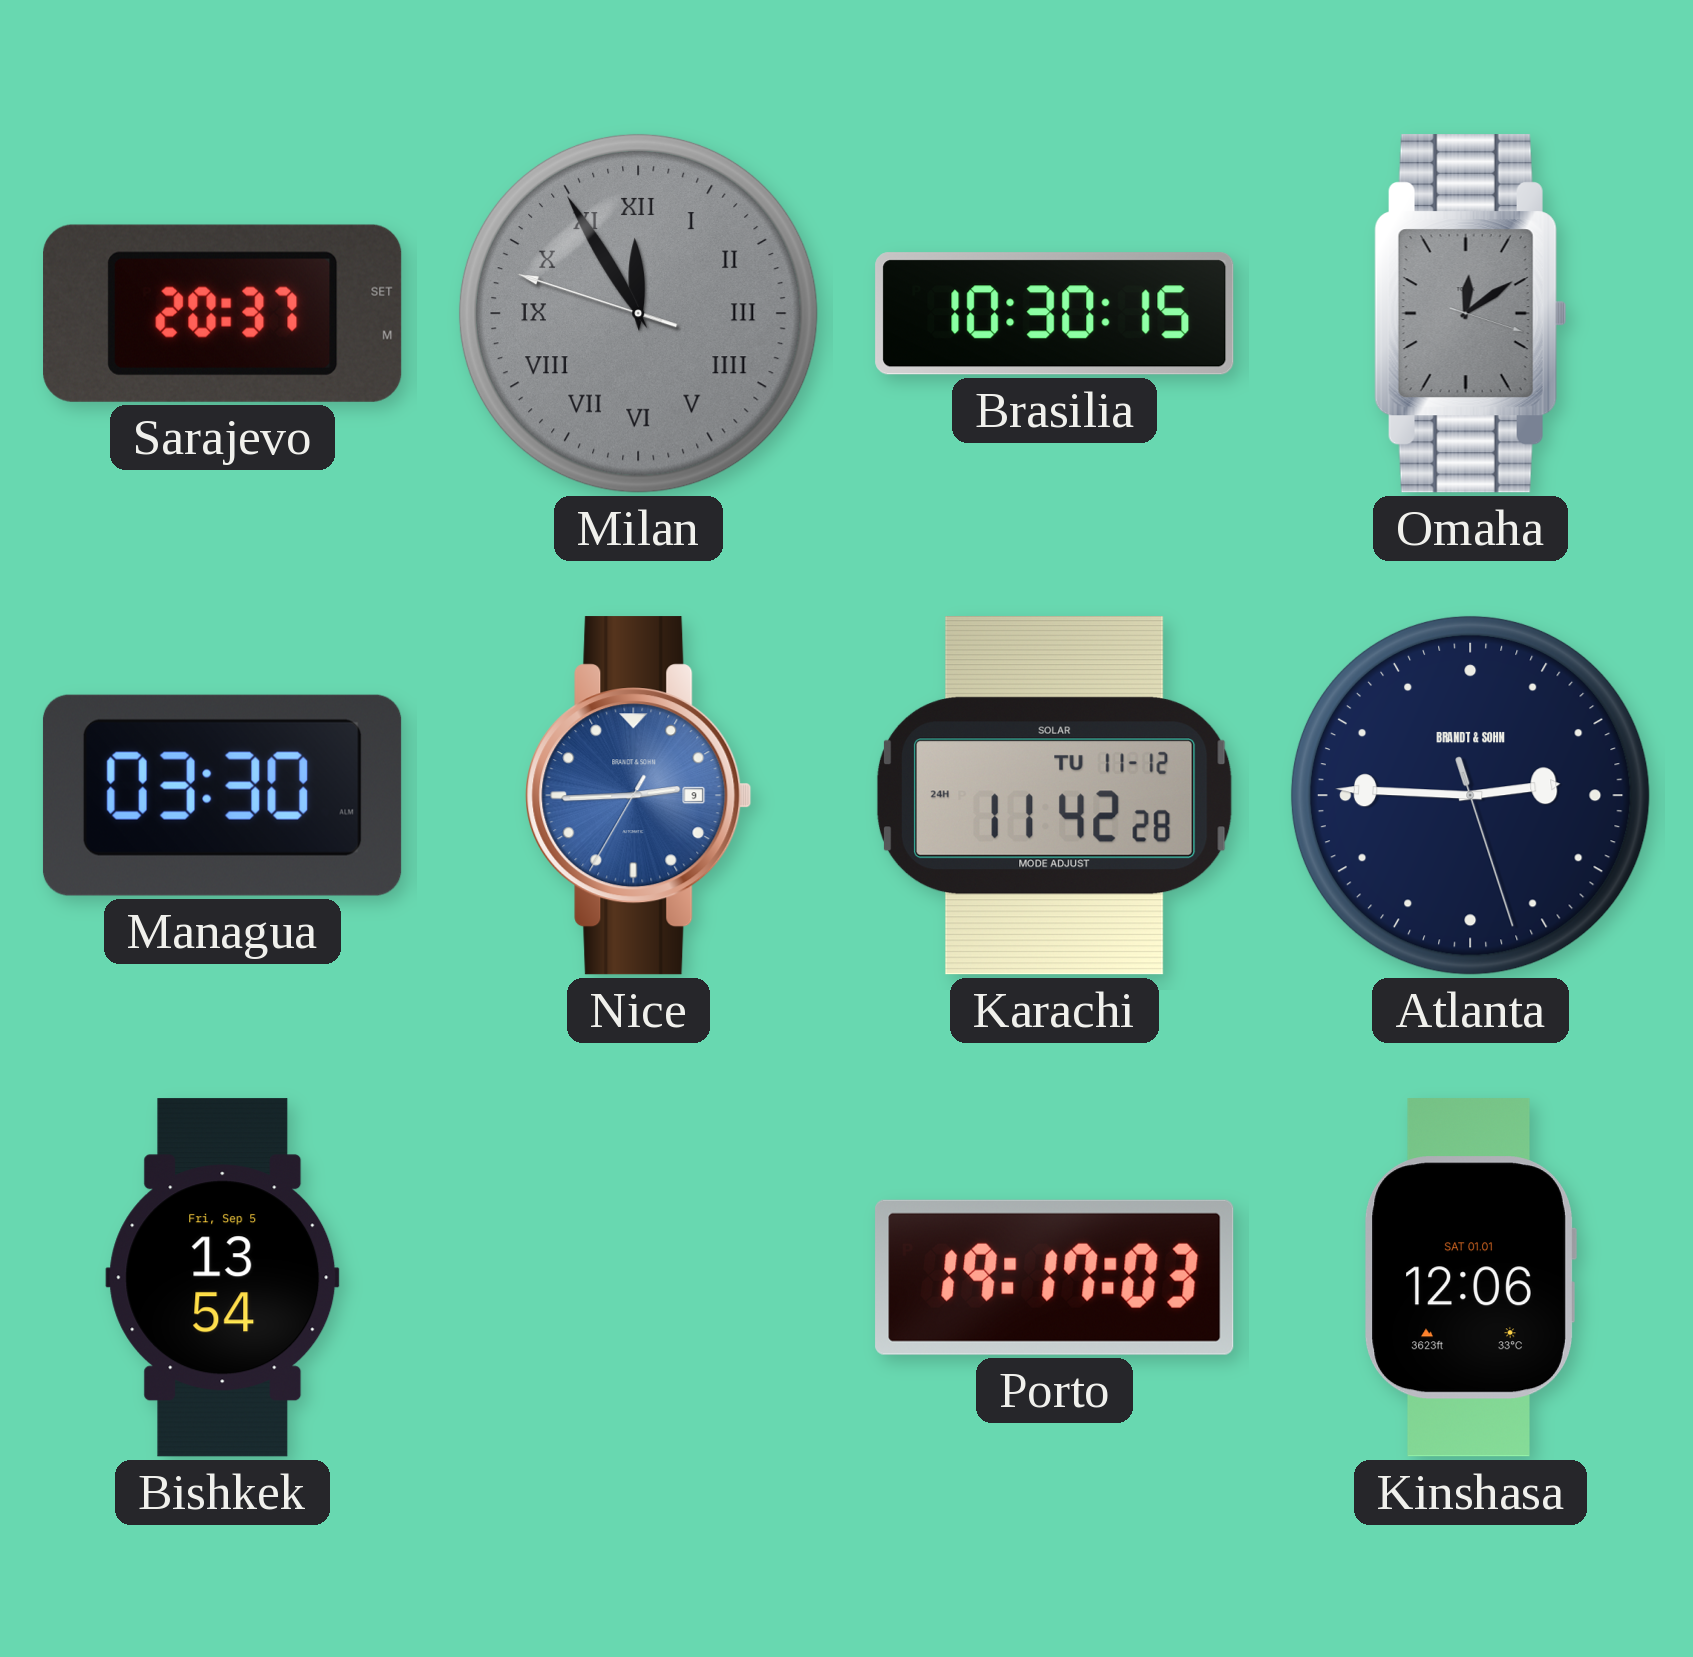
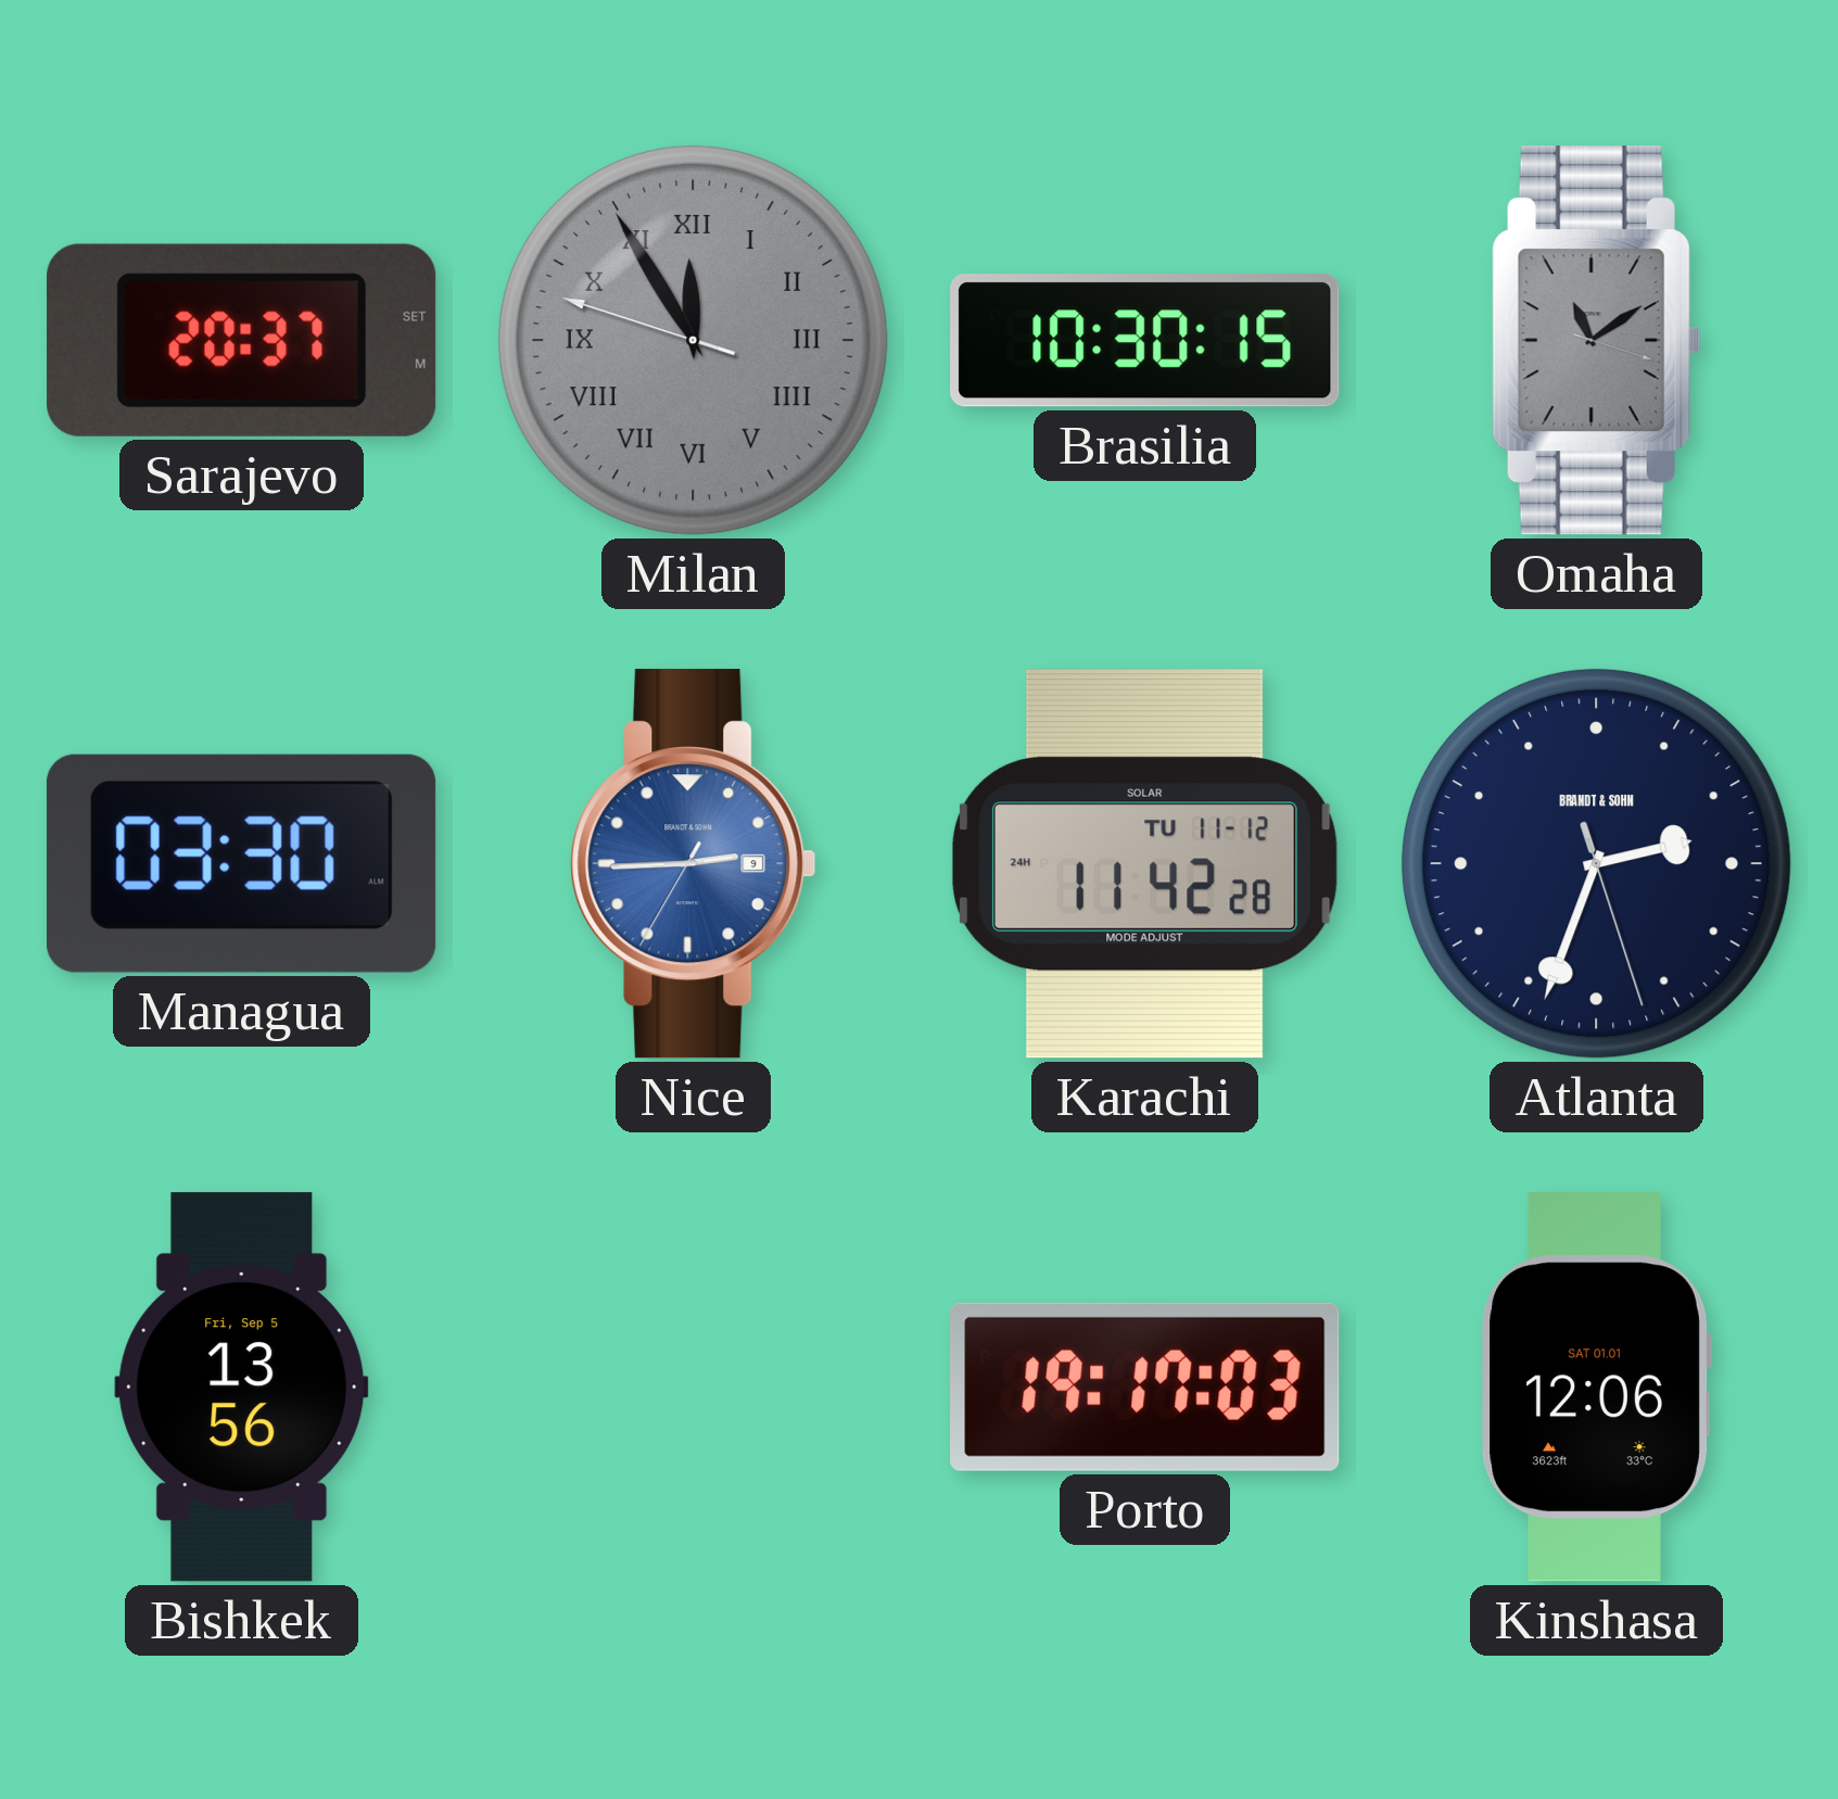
Omaha: 12:09 -> 11:09
Atlanta: 2:45 -> 2:33
Bishkek: 13:54 -> 13:56
